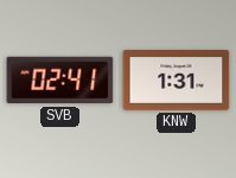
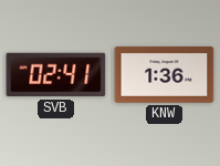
KNW: 1:31 -> 1:36
